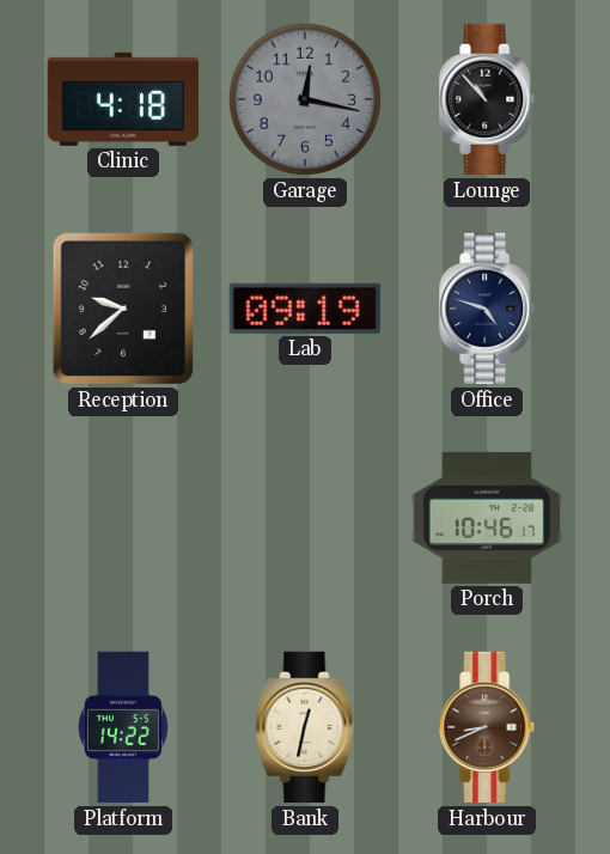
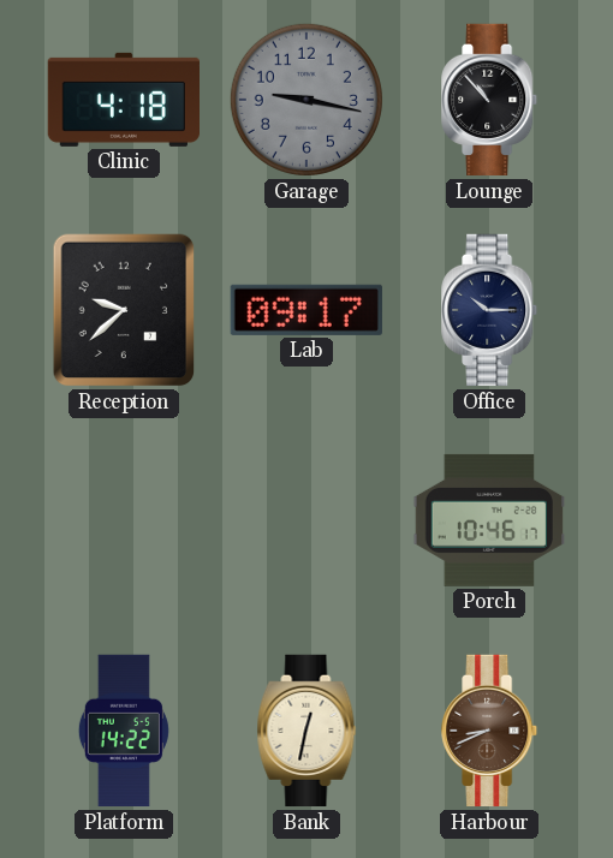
Garage: 12:17 -> 9:17
Lab: 09:19 -> 09:17
Office: 4:48 -> 10:15
